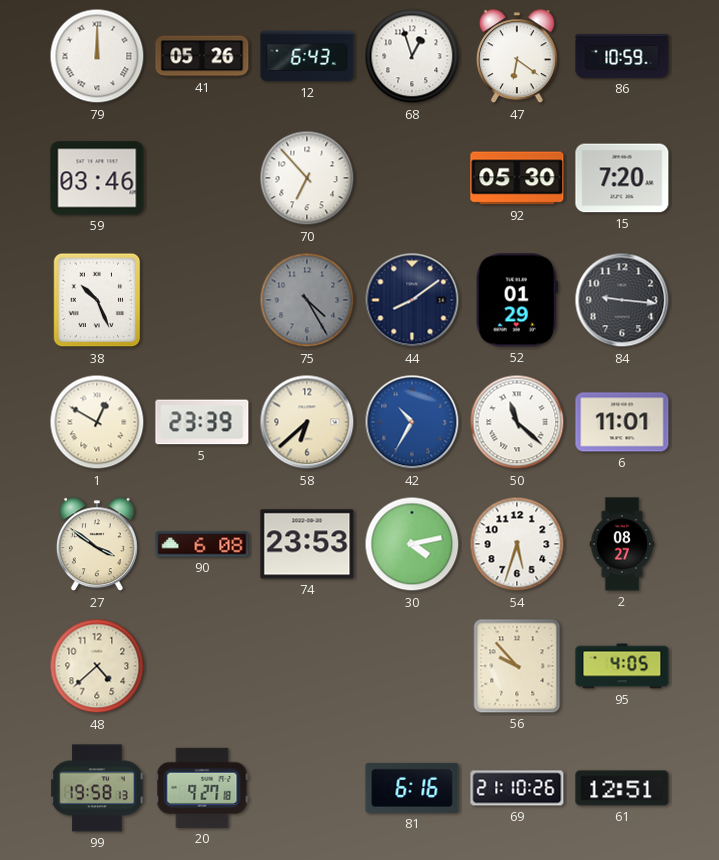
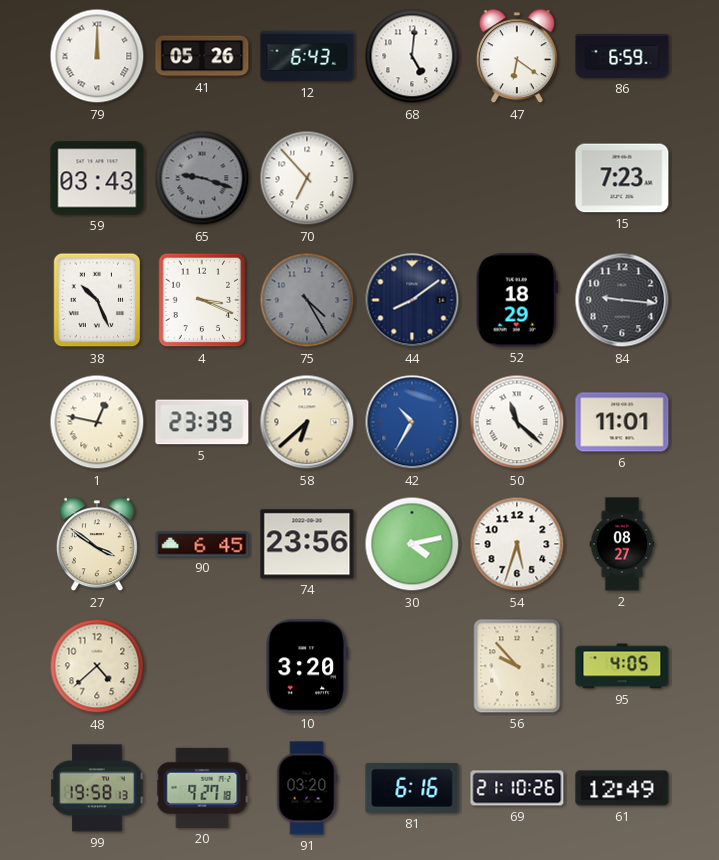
68: 12:57 -> 5:01
86: 10:59 -> 6:59
59: 03:46 -> 03:43
65: none -> 9:18
92: 05:30 -> none
15: 7:20 -> 7:23
4: none -> 3:19
52: 01:29 -> 18:29
1: 12:50 -> 12:47
90: 6:08 -> 6:45
74: 23:53 -> 23:56
10: none -> 3:20
91: none -> 03:20
61: 12:51 -> 12:49
